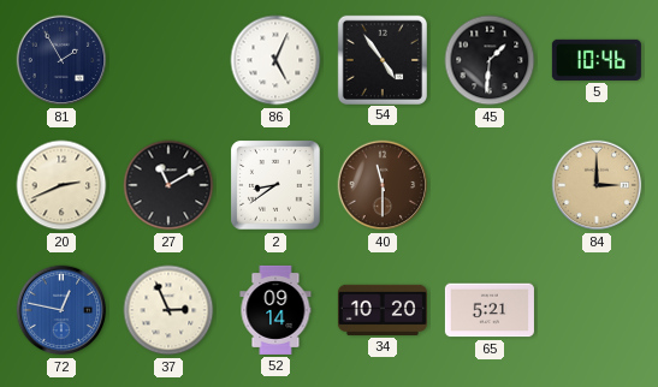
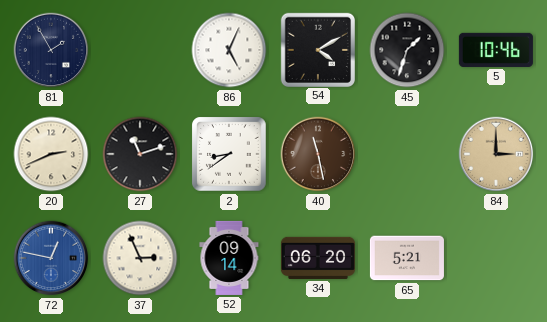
54: 4:54 -> 4:10
45: 1:31 -> 1:33
27: 11:10 -> 11:12
40: 11:30 -> 11:28
34: 10:20 -> 06:20
